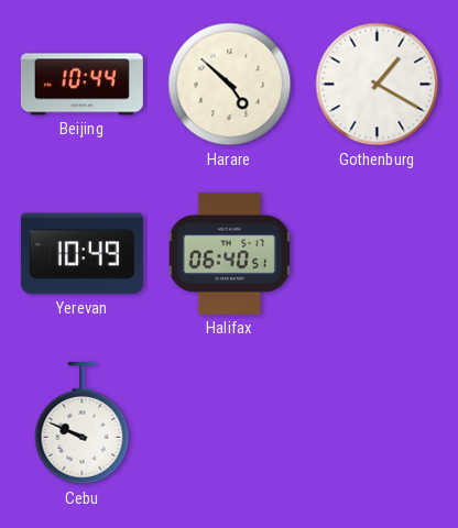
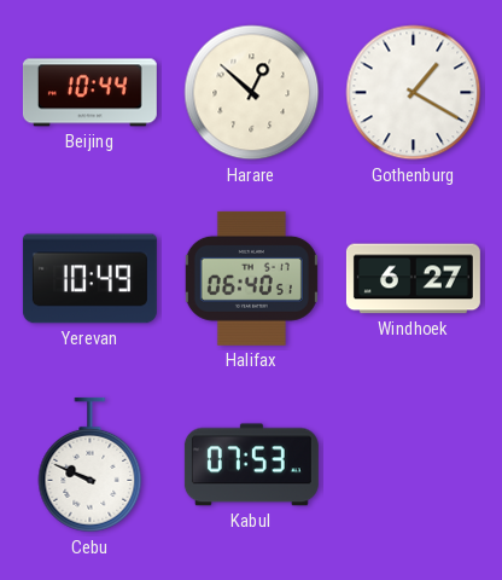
Harare: 4:52 -> 12:52
Windhoek: none -> 6:27
Kabul: none -> 07:53
